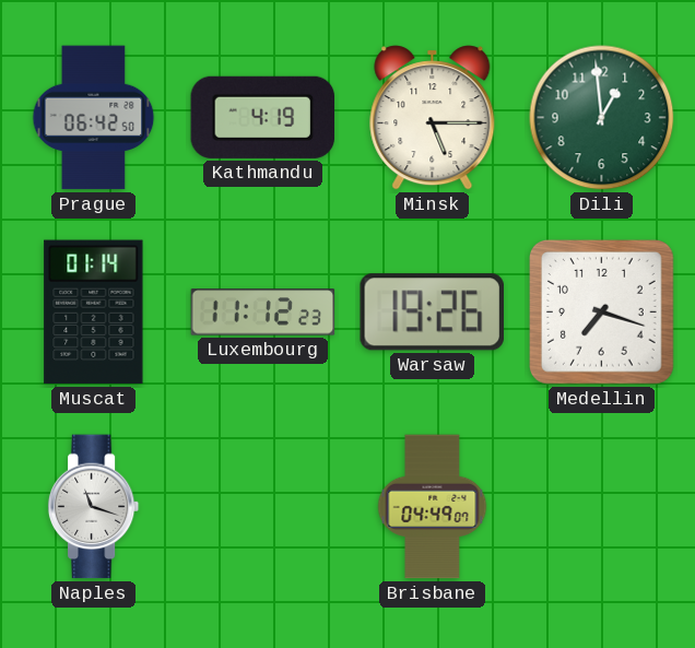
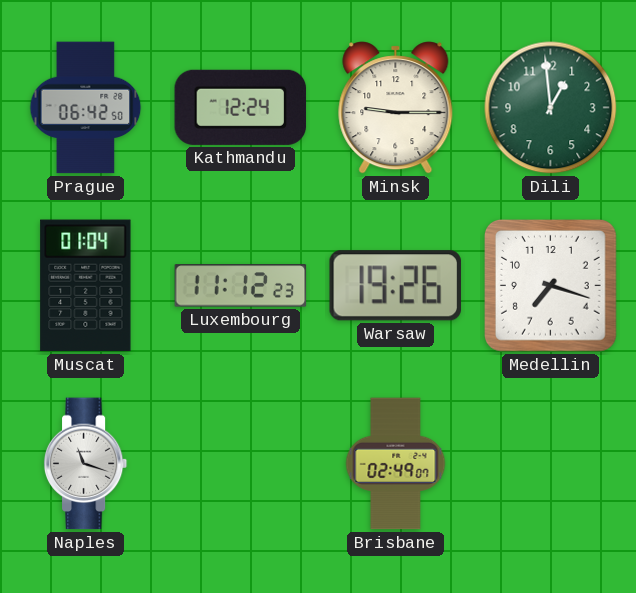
Kathmandu: 4:19 -> 12:24
Minsk: 5:15 -> 9:15
Muscat: 01:14 -> 01:04
Brisbane: 04:49 -> 02:49
